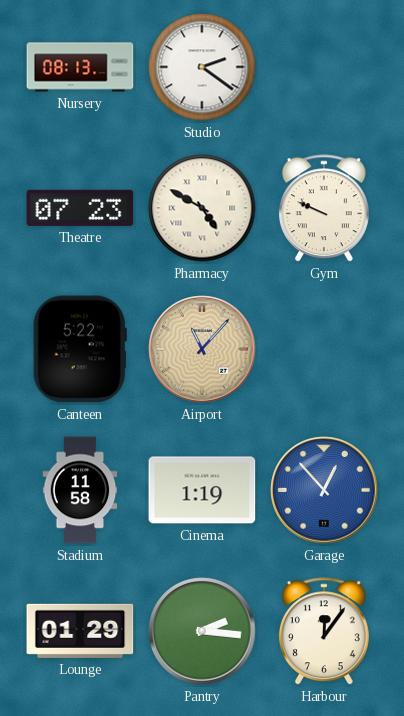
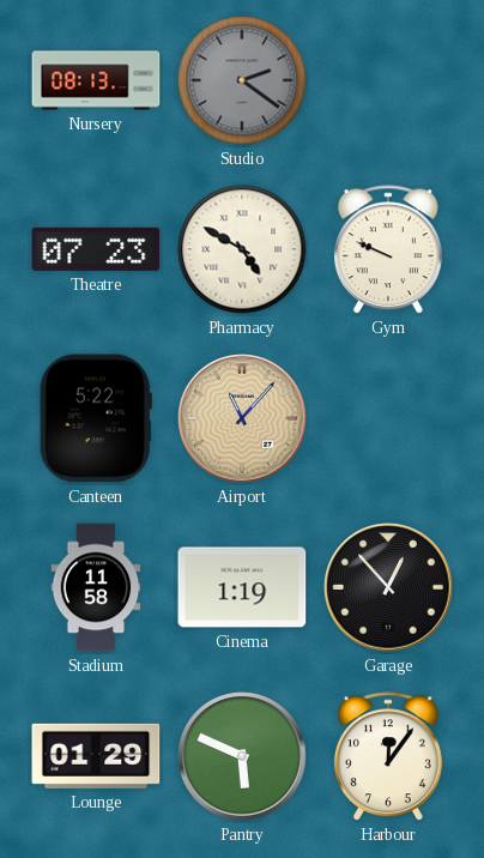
Studio dial: white -> grey
Garage dial: blue -> black
Pantry: 2:16 -> 5:49
